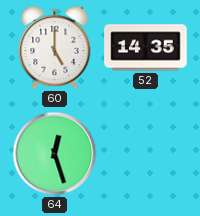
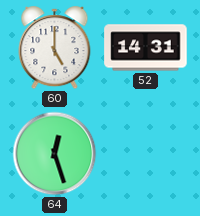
52: 14:35 -> 14:31
